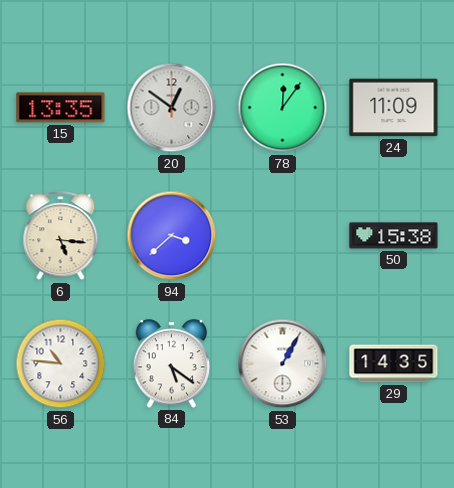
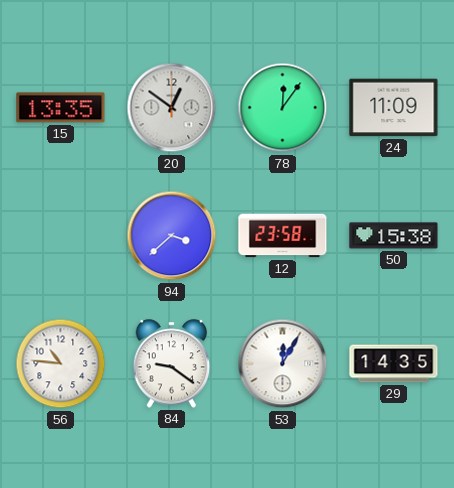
6: 5:16 -> none
12: none -> 23:58
84: 5:21 -> 9:21
53: 1:05 -> 12:05
